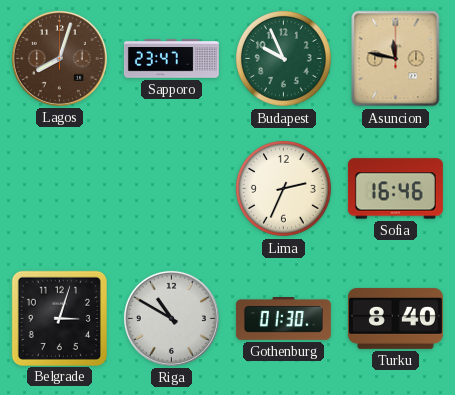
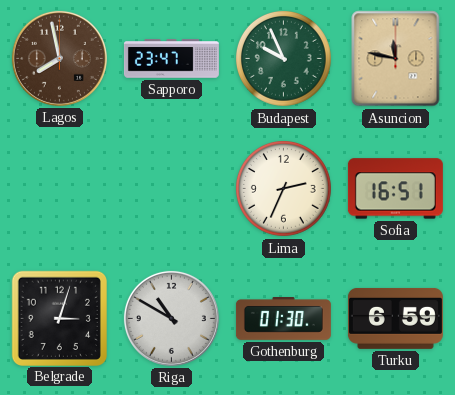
Lagos: 8:03 -> 7:58
Sofia: 16:46 -> 16:51
Turku: 8:40 -> 6:59
